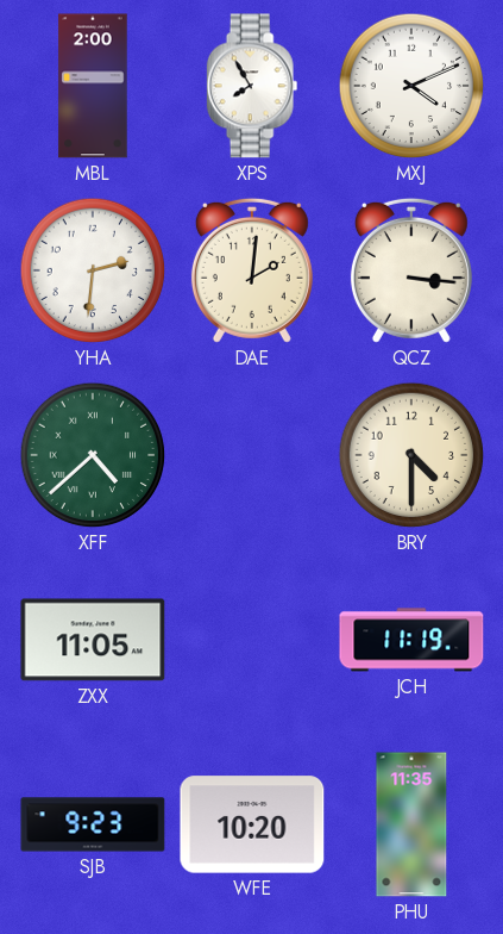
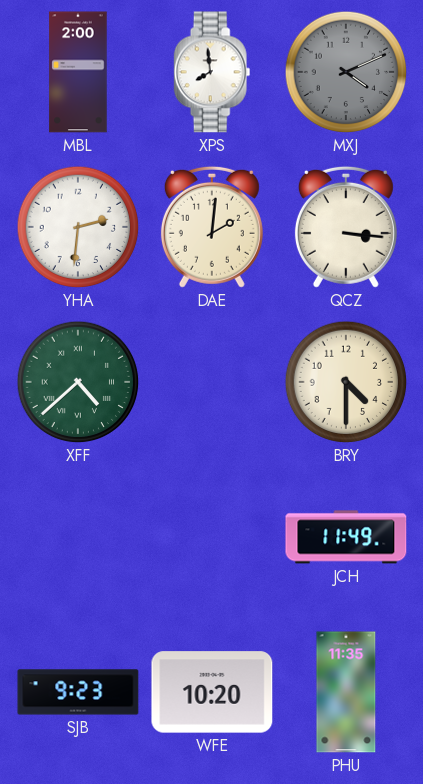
XPS: 7:55 -> 7:59
MXJ dial: white -> grey
ZXX: 11:05 -> none
JCH: 11:19 -> 11:49
